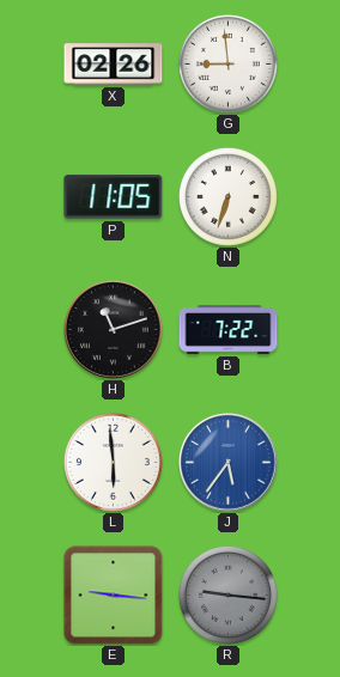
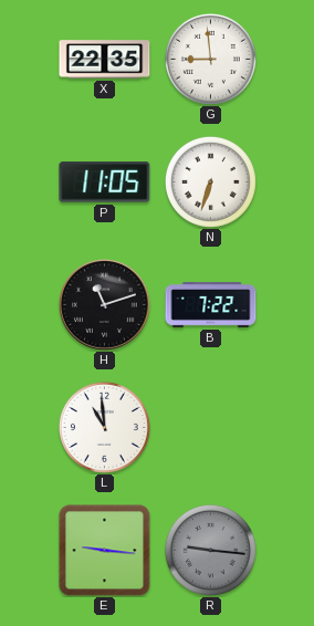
X: 02:26 -> 22:35
L: 5:59 -> 10:59
J: 5:36 -> none
